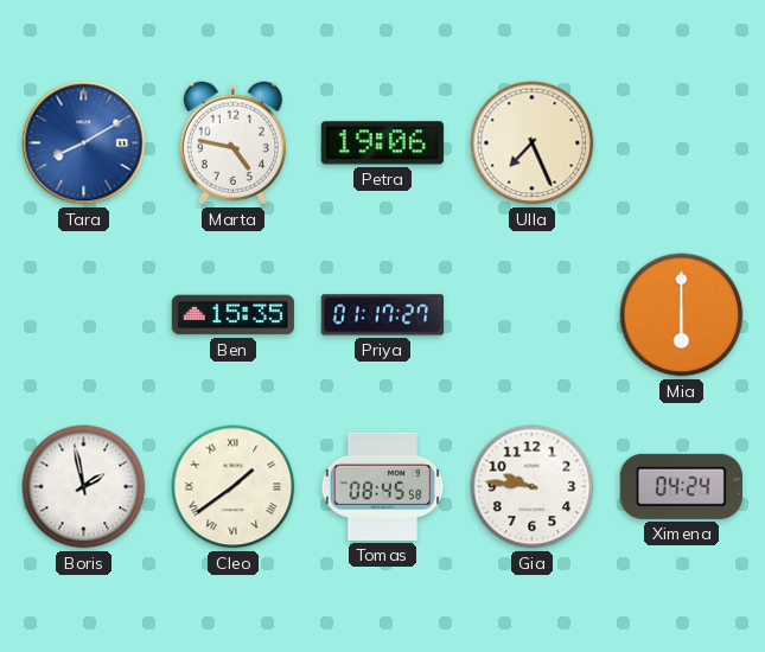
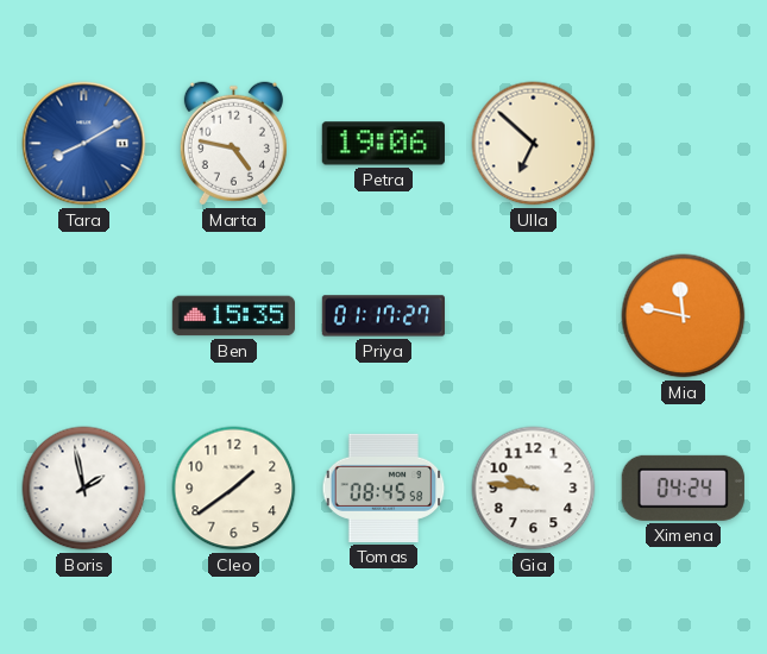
Ulla: 7:26 -> 6:52
Mia: 6:00 -> 11:47
Cleo numerals: Roman -> Arabic
